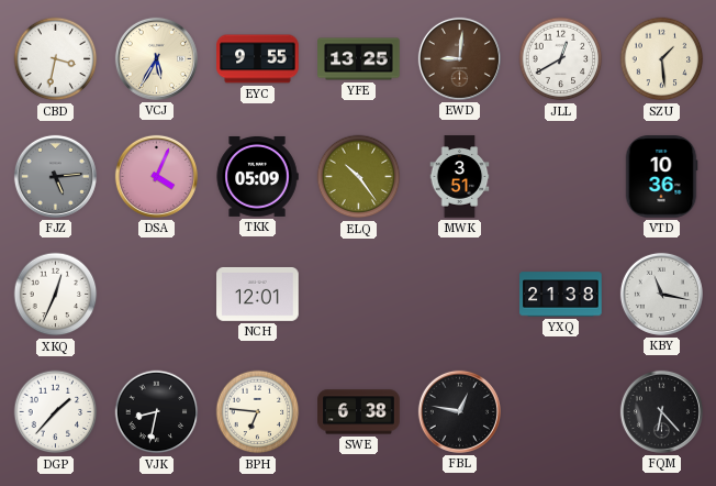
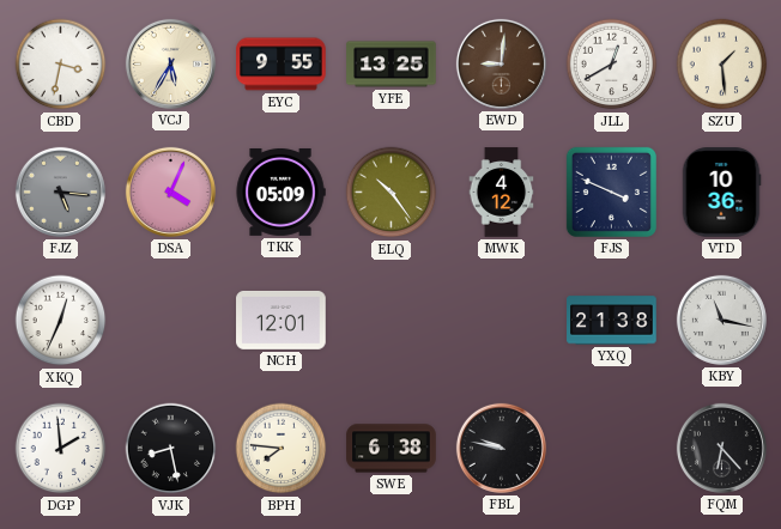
FJZ: 5:14 -> 5:16
MWK: 3:51 -> 4:12
FJS: none -> 3:49
DGP: 1:37 -> 1:59
VJK: 8:32 -> 8:28
BPH: 6:46 -> 7:46
FBL: 12:47 -> 9:47
